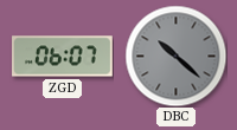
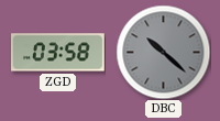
ZGD: 06:07 -> 03:58
